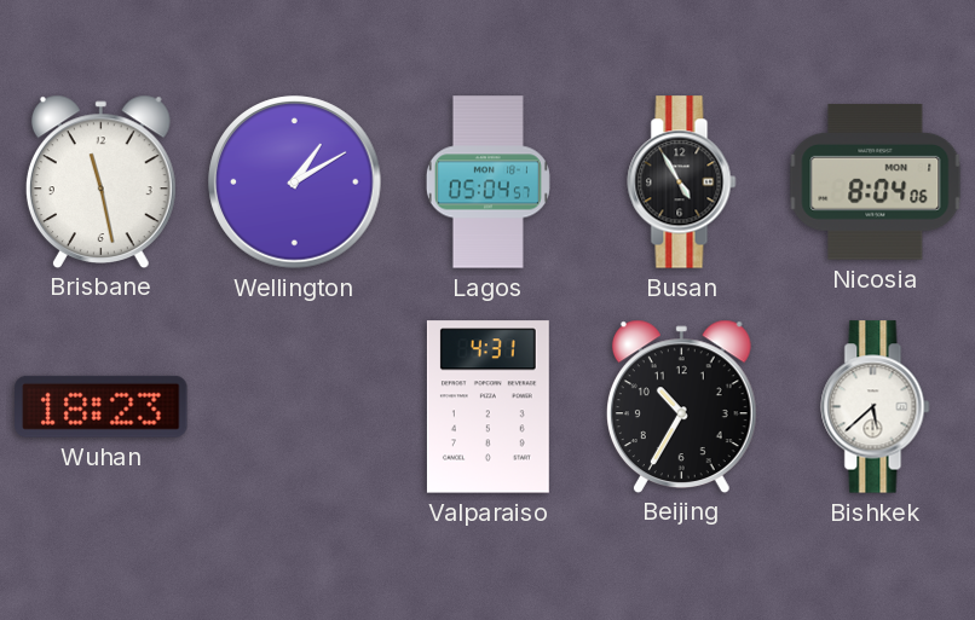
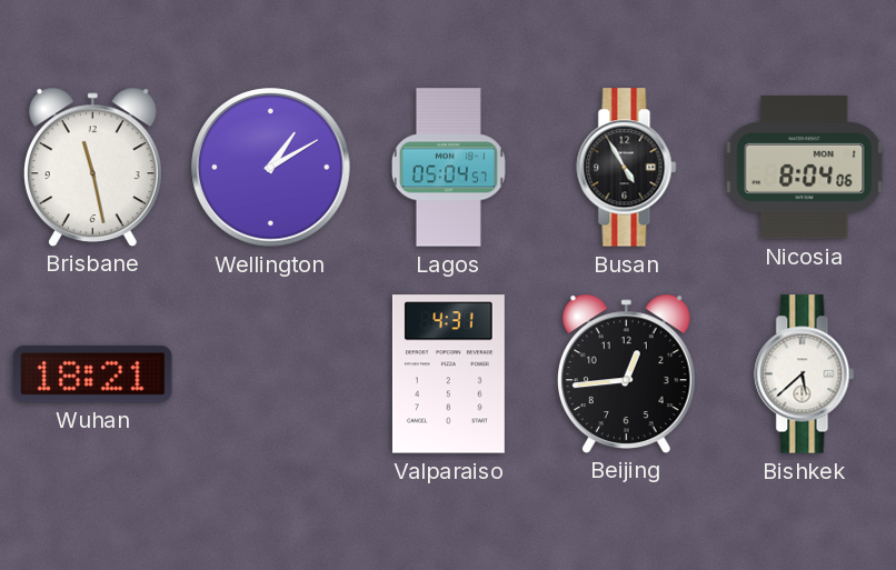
Wuhan: 18:23 -> 18:21
Beijing: 10:35 -> 12:44
